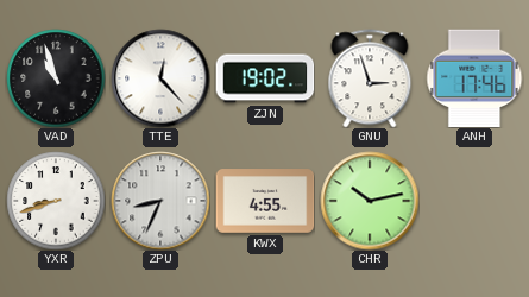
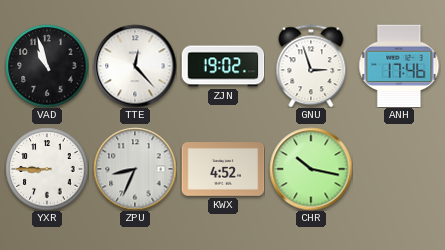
YXR: 8:42 -> 8:45
KWX: 4:55 -> 4:52
CHR: 10:13 -> 10:17
